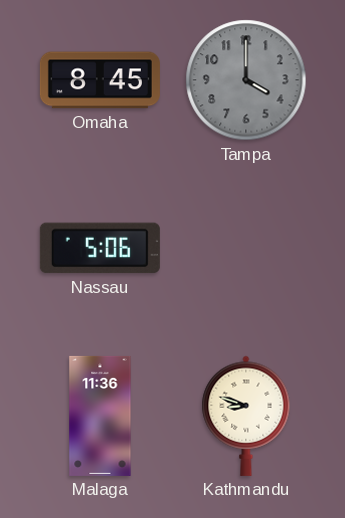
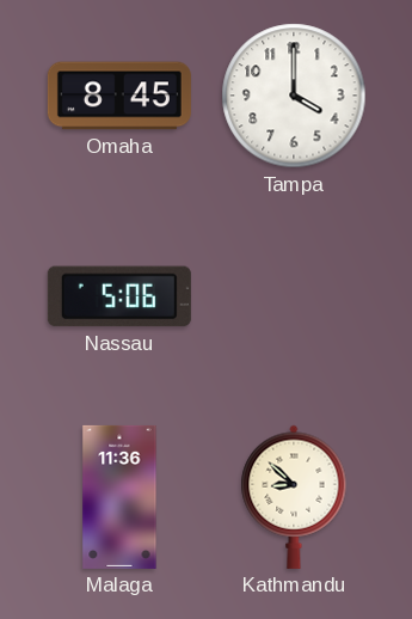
Tampa dial: grey -> white
Kathmandu: 8:48 -> 8:52
